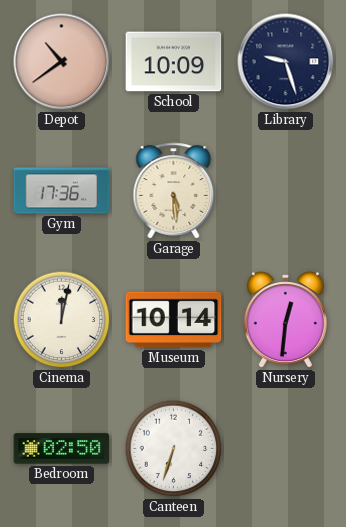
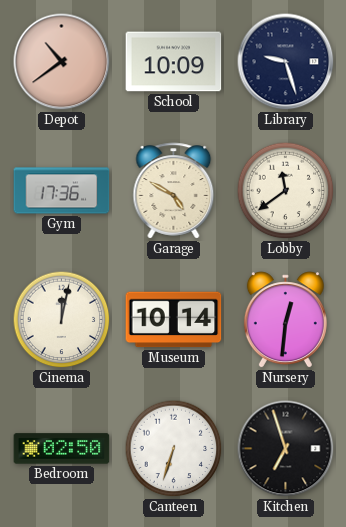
Garage: 5:29 -> 4:50
Lobby: none -> 11:39
Kitchen: none -> 6:57
